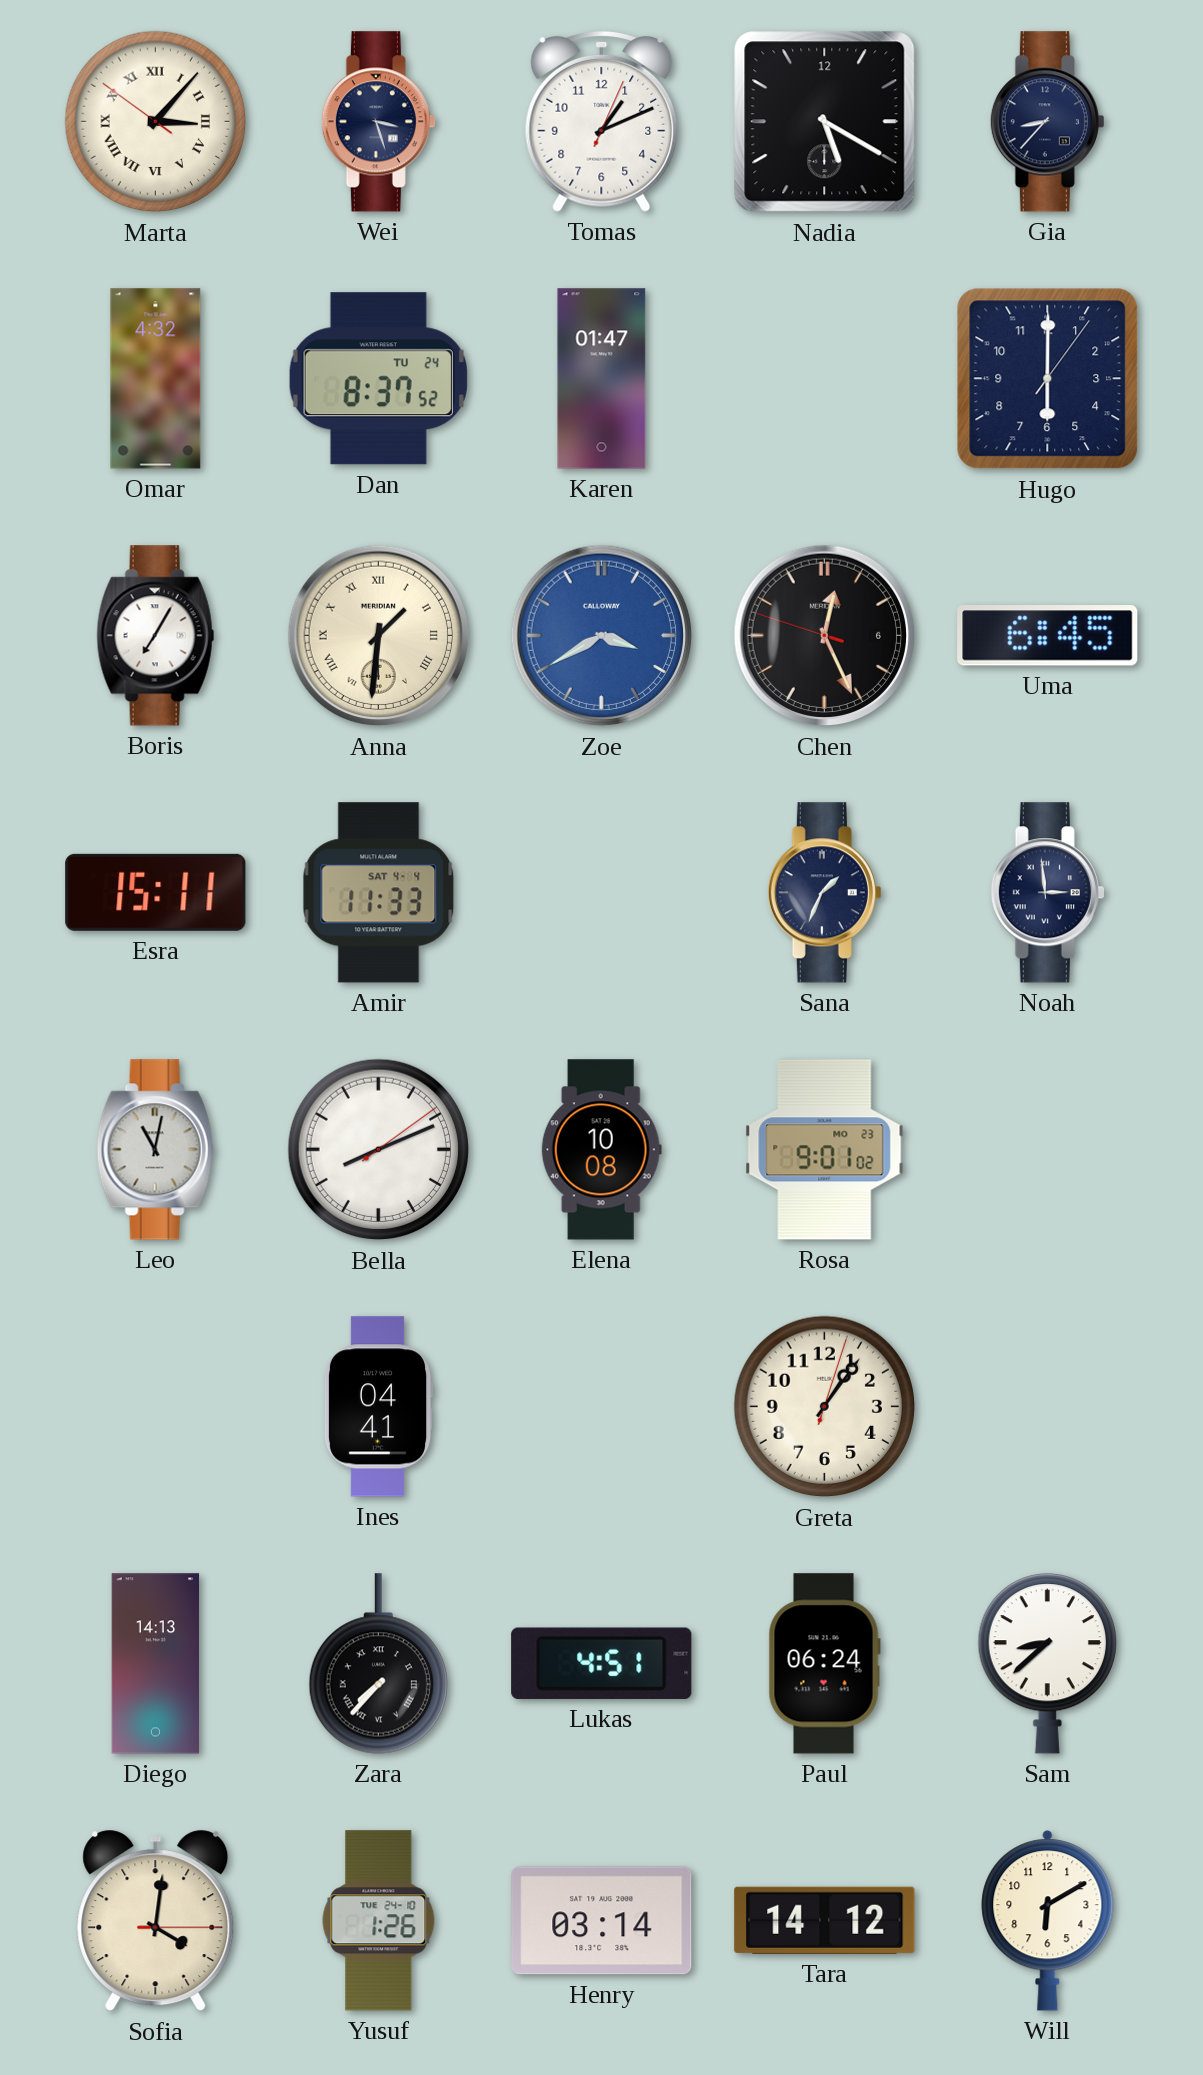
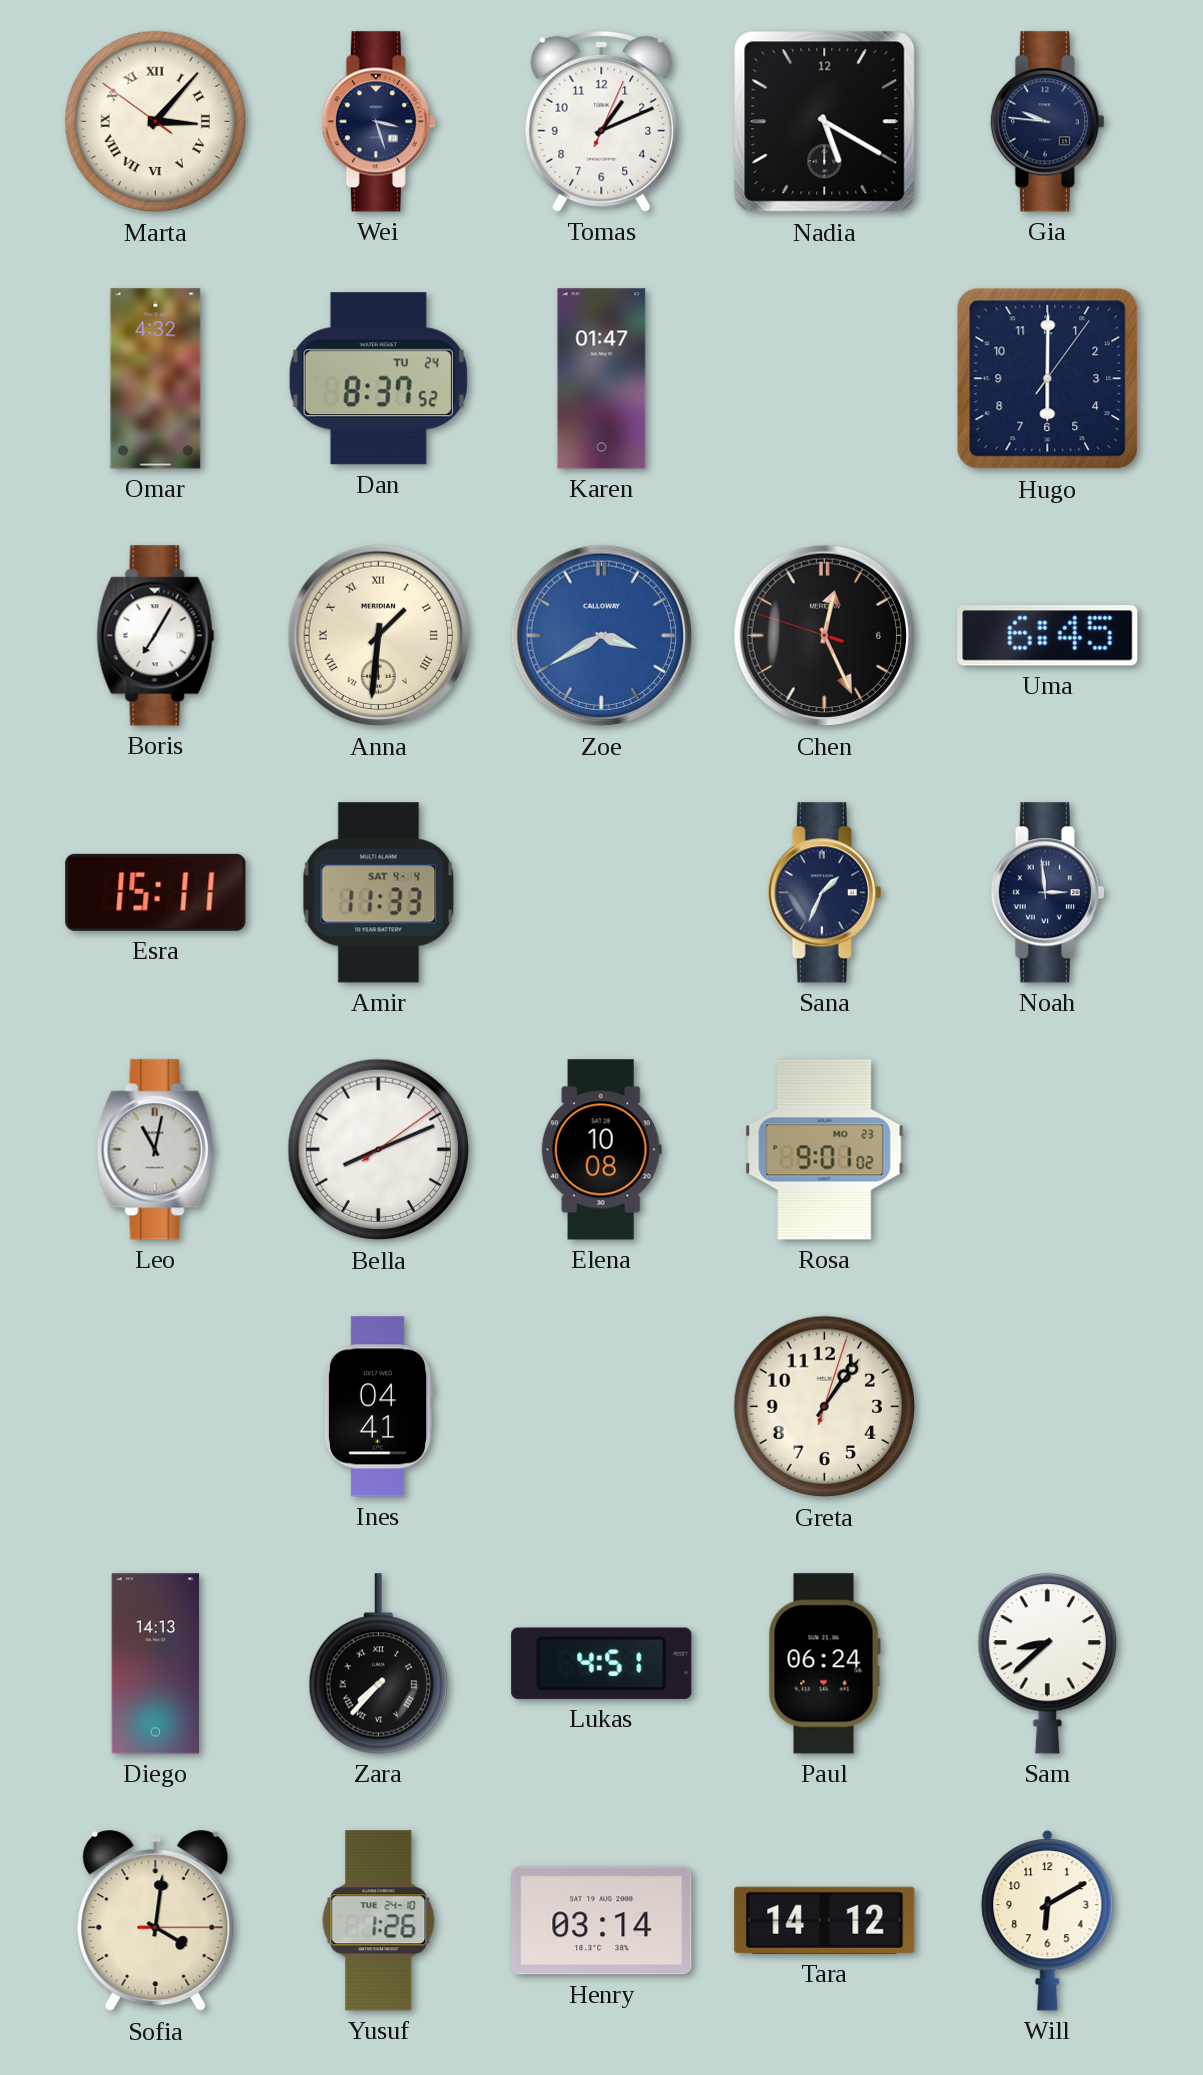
Gia: 8:37 -> 9:46
